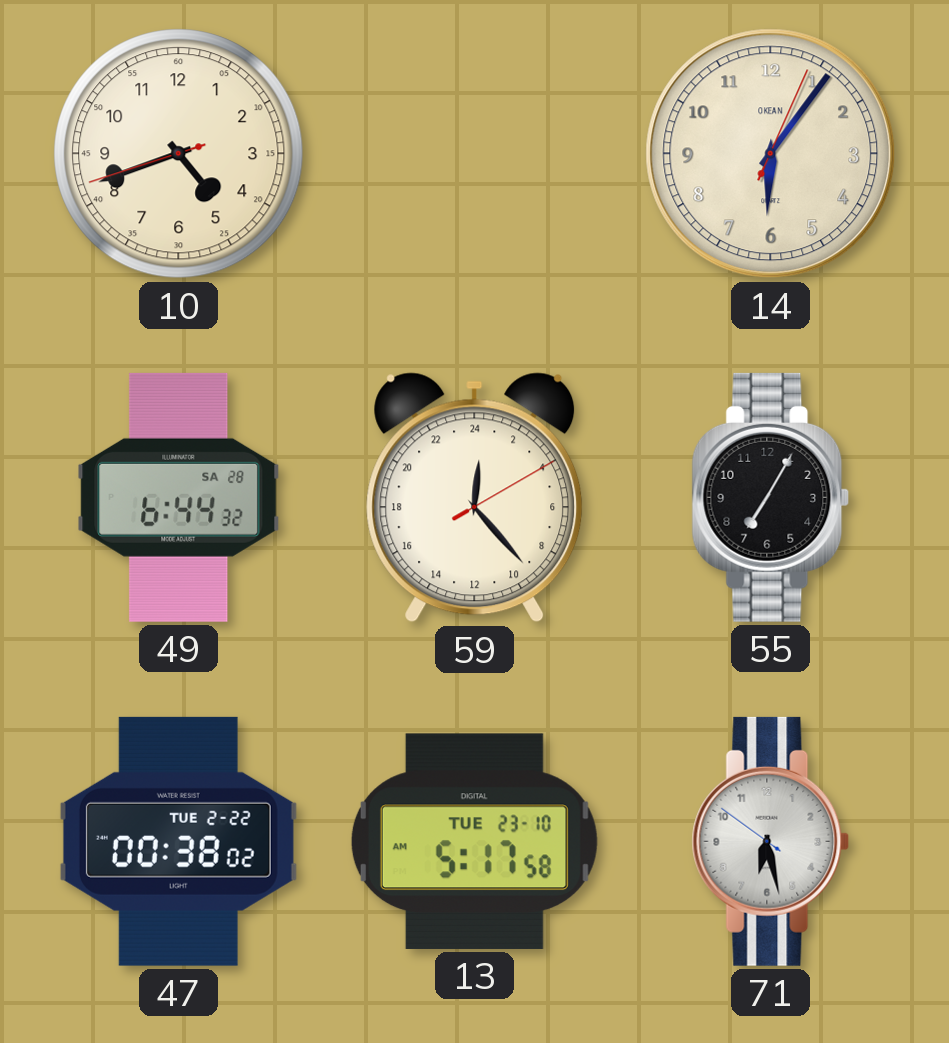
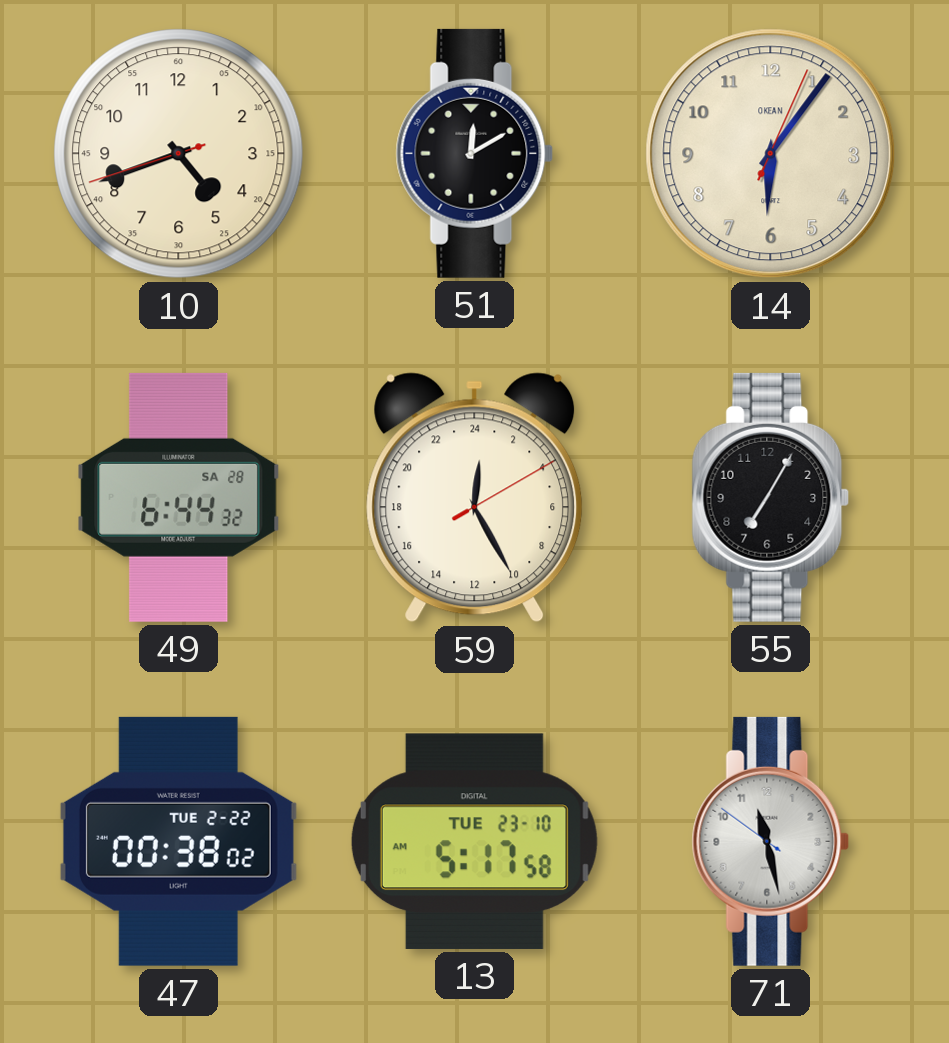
51: none -> 12:10
59: 0:23 -> 0:25
71: 6:27 -> 11:27
